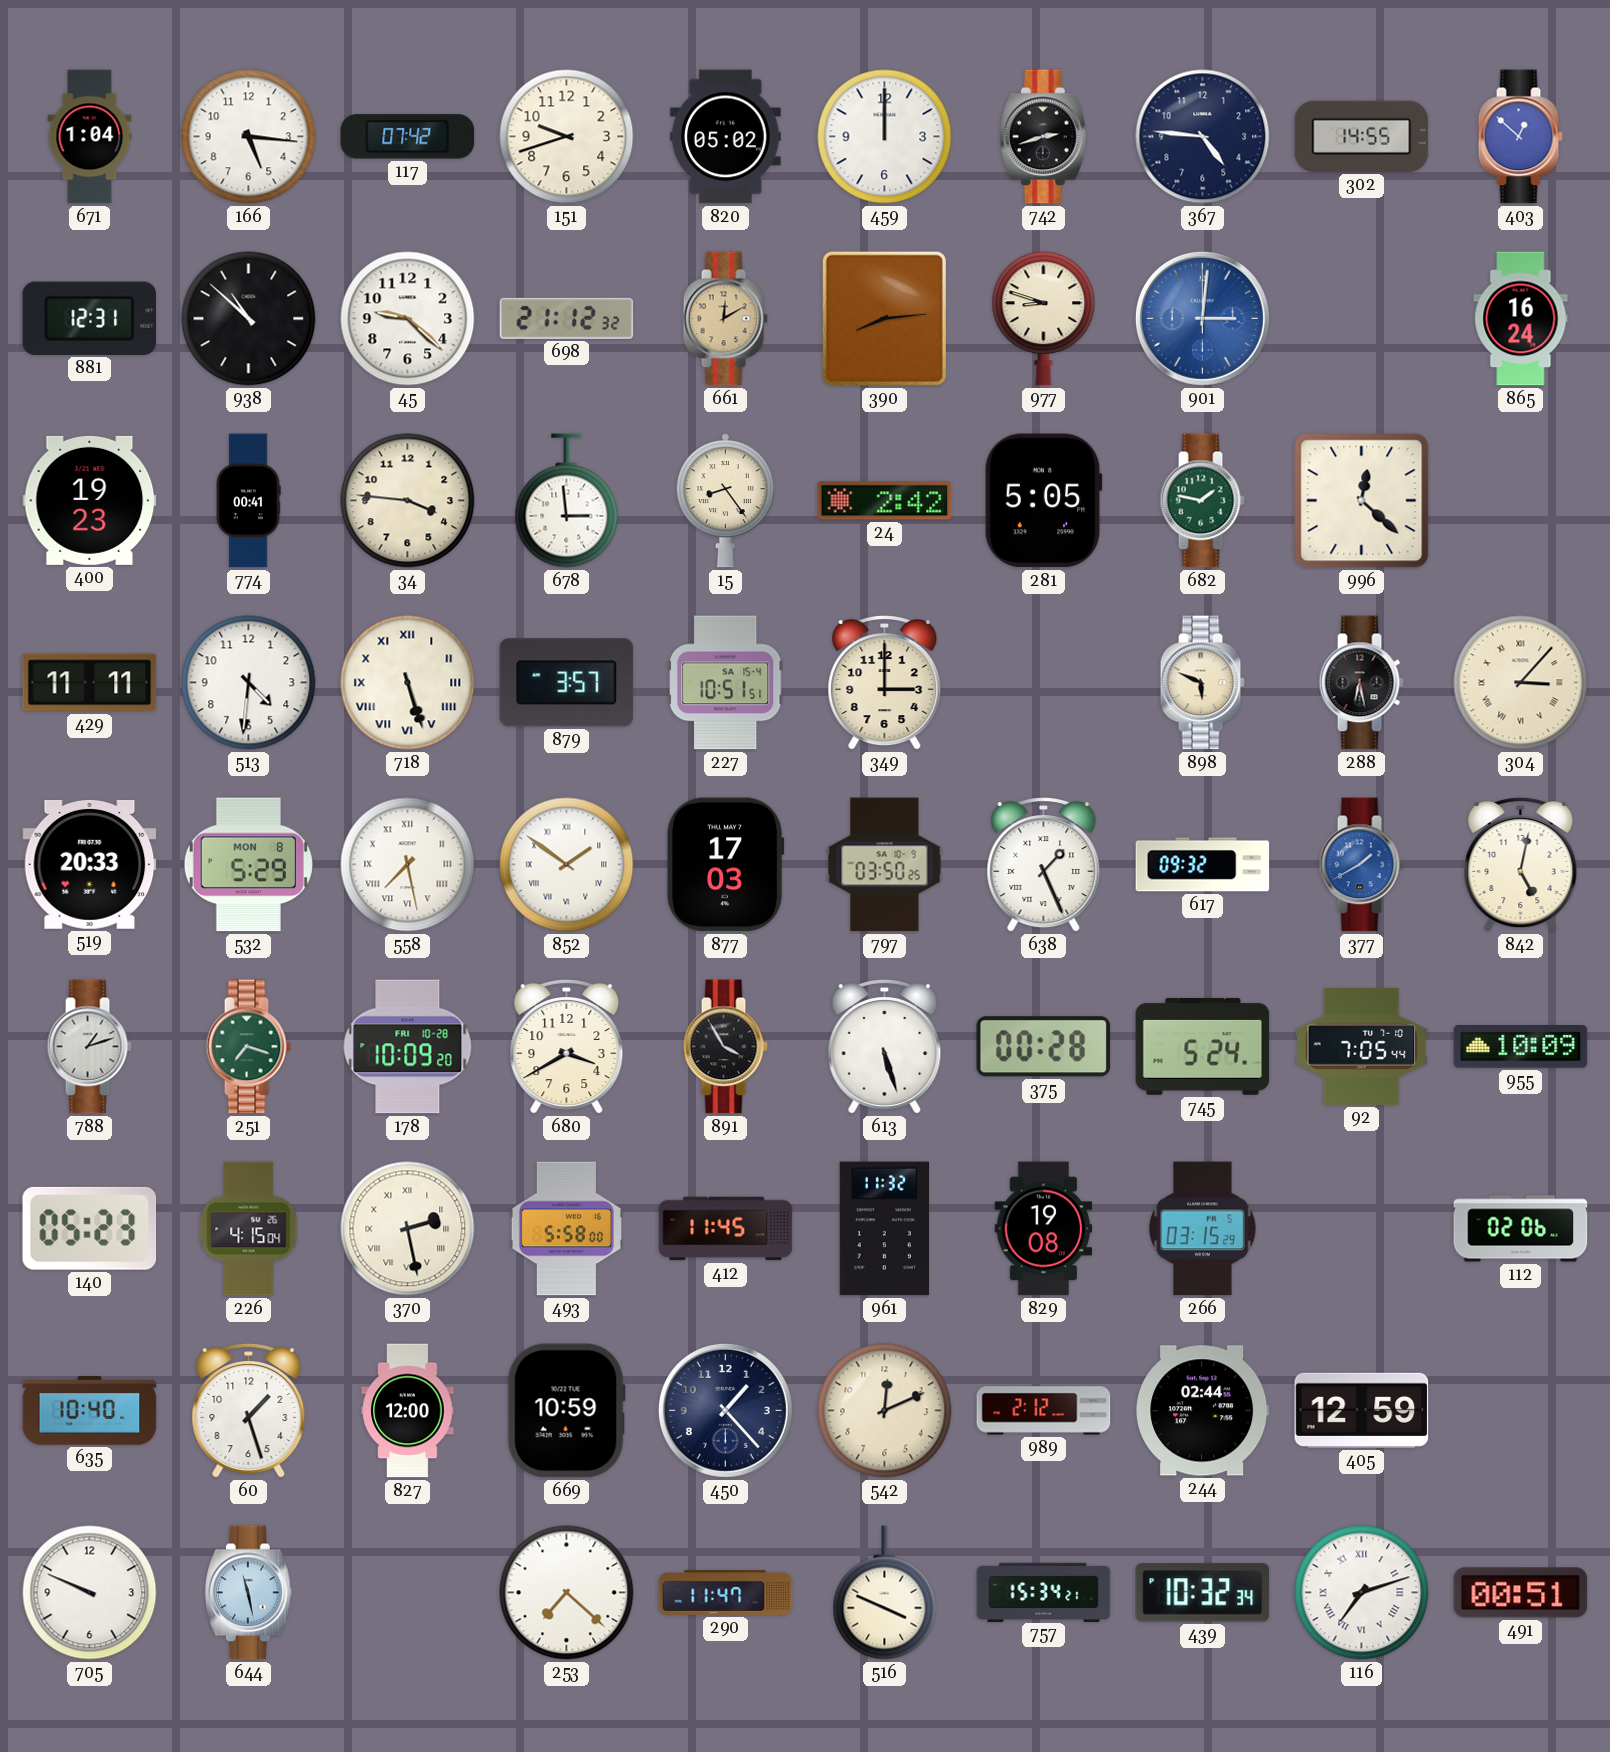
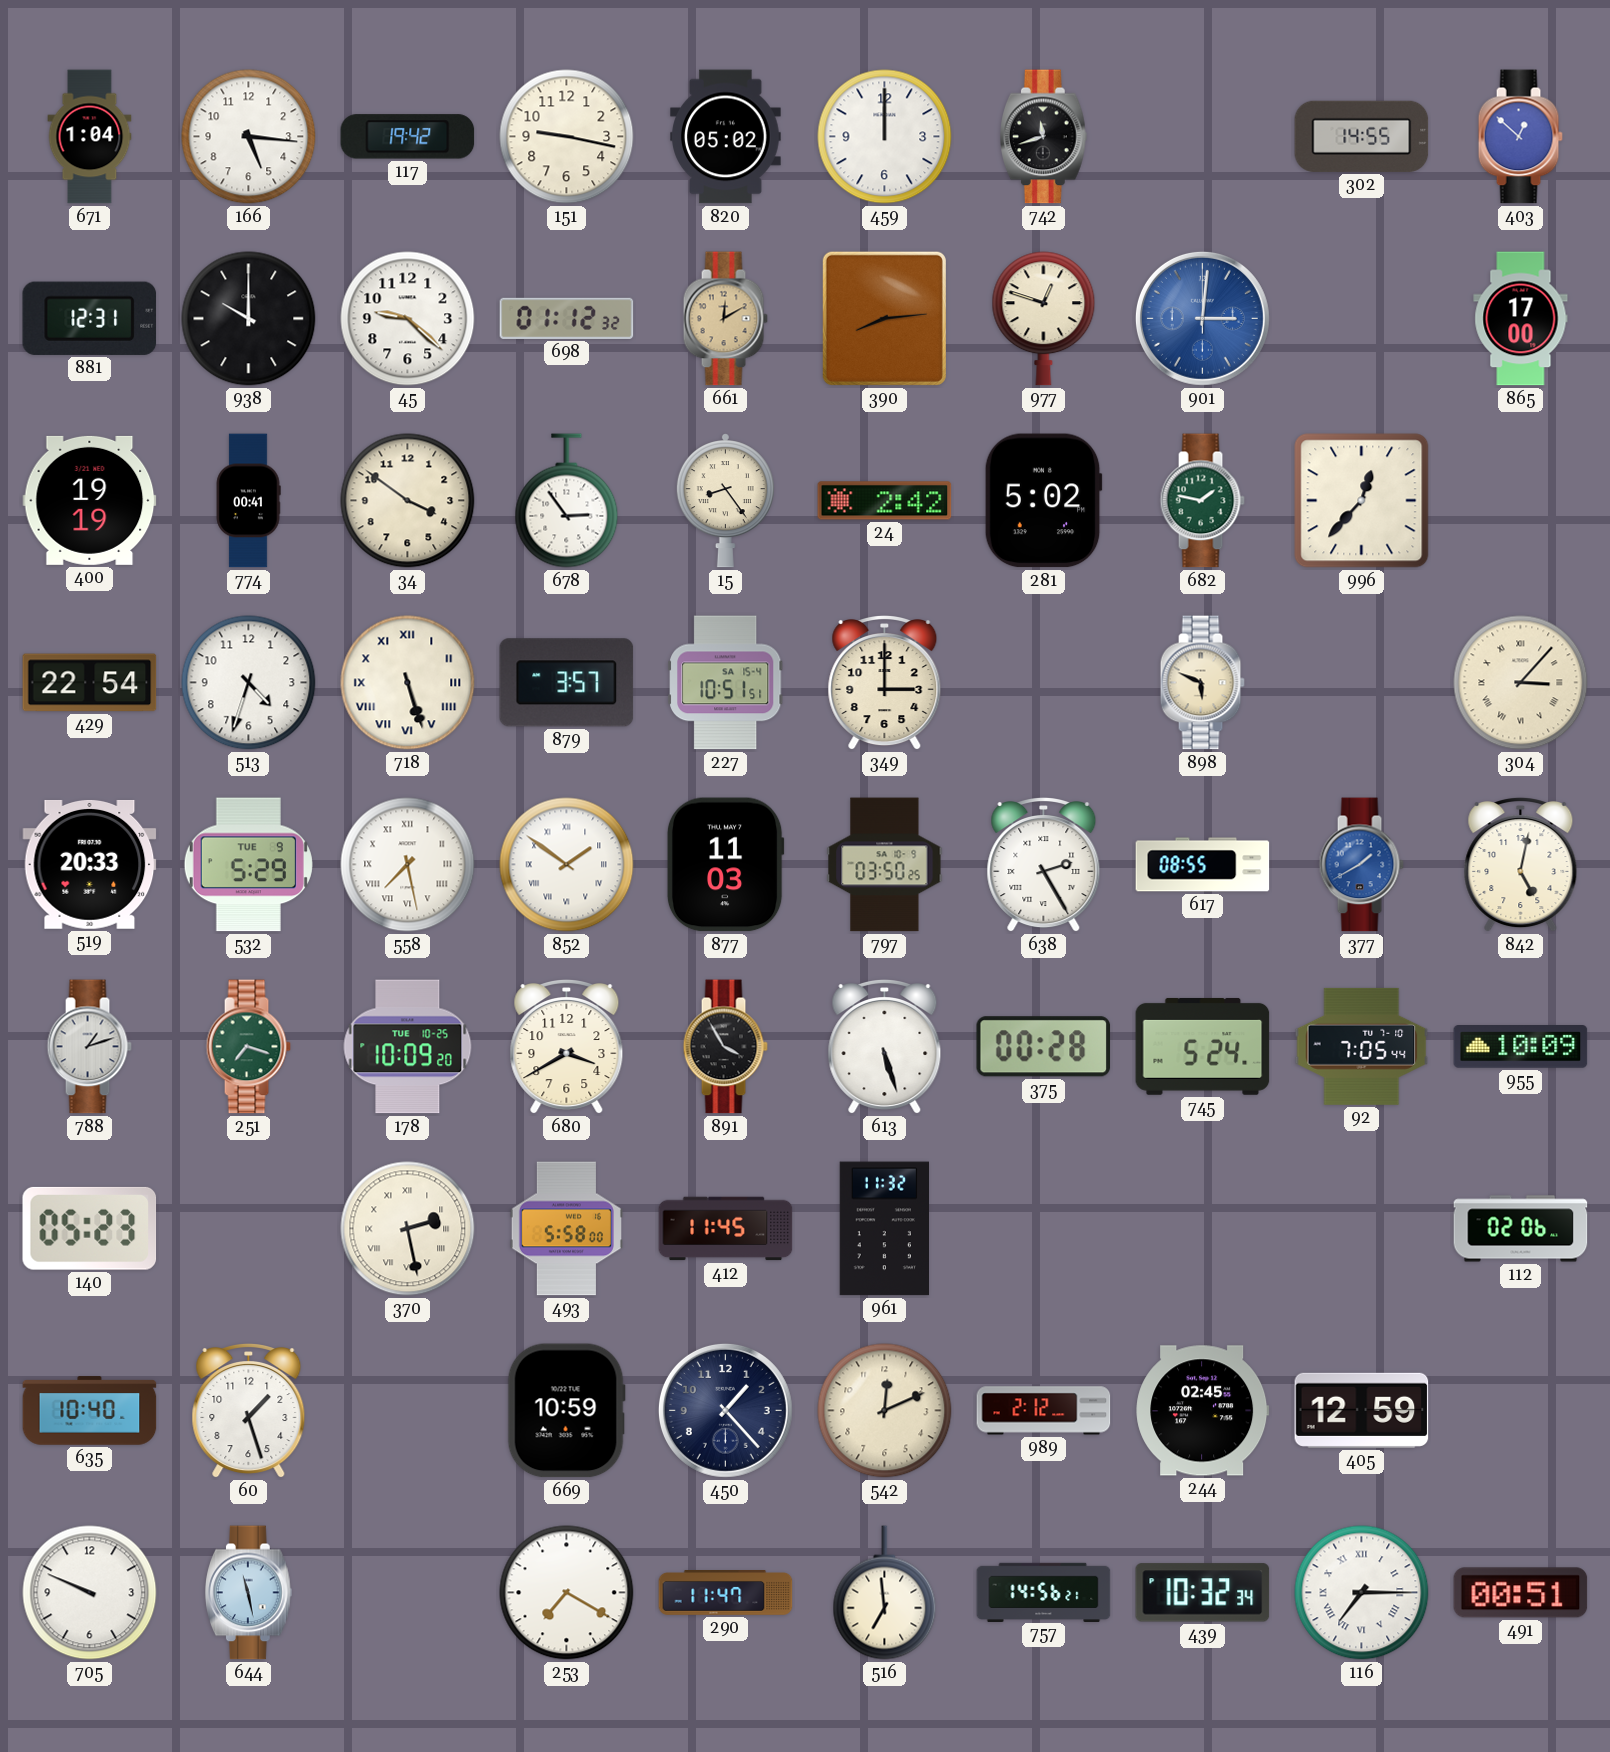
117: 07:42 -> 19:42
151: 9:42 -> 9:17
742: 2:42 -> 11:42
367: 4:46 -> none
938: 10:52 -> 10:00
698: 21:12 -> 01:12
977: 8:48 -> 12:48
865: 16:24 -> 17:00
400: 19:23 -> 19:19
34: 3:46 -> 3:51
678: 2:59 -> 2:54
281: 5:05 -> 5:02
996: 12:22 -> 12:37
429: 11:11 -> 22:54
513: 4:31 -> 4:33
288: 6:28 -> none
532 date: MON 8 -> TUE 9
877: 17:03 -> 11:03
638: 1:26 -> 2:25
617: 09:32 -> 08:55
178 date: FRI 10-28 -> TUE 10-25
226: 4:15 -> none
829: 19:08 -> none
266: 03:15 -> none
827: 12:00 -> none
244: 02:44 -> 02:45
253: 7:22 -> 7:20
516: 3:49 -> 6:59
757: 15:34 -> 14:56
116: 7:12 -> 7:15
